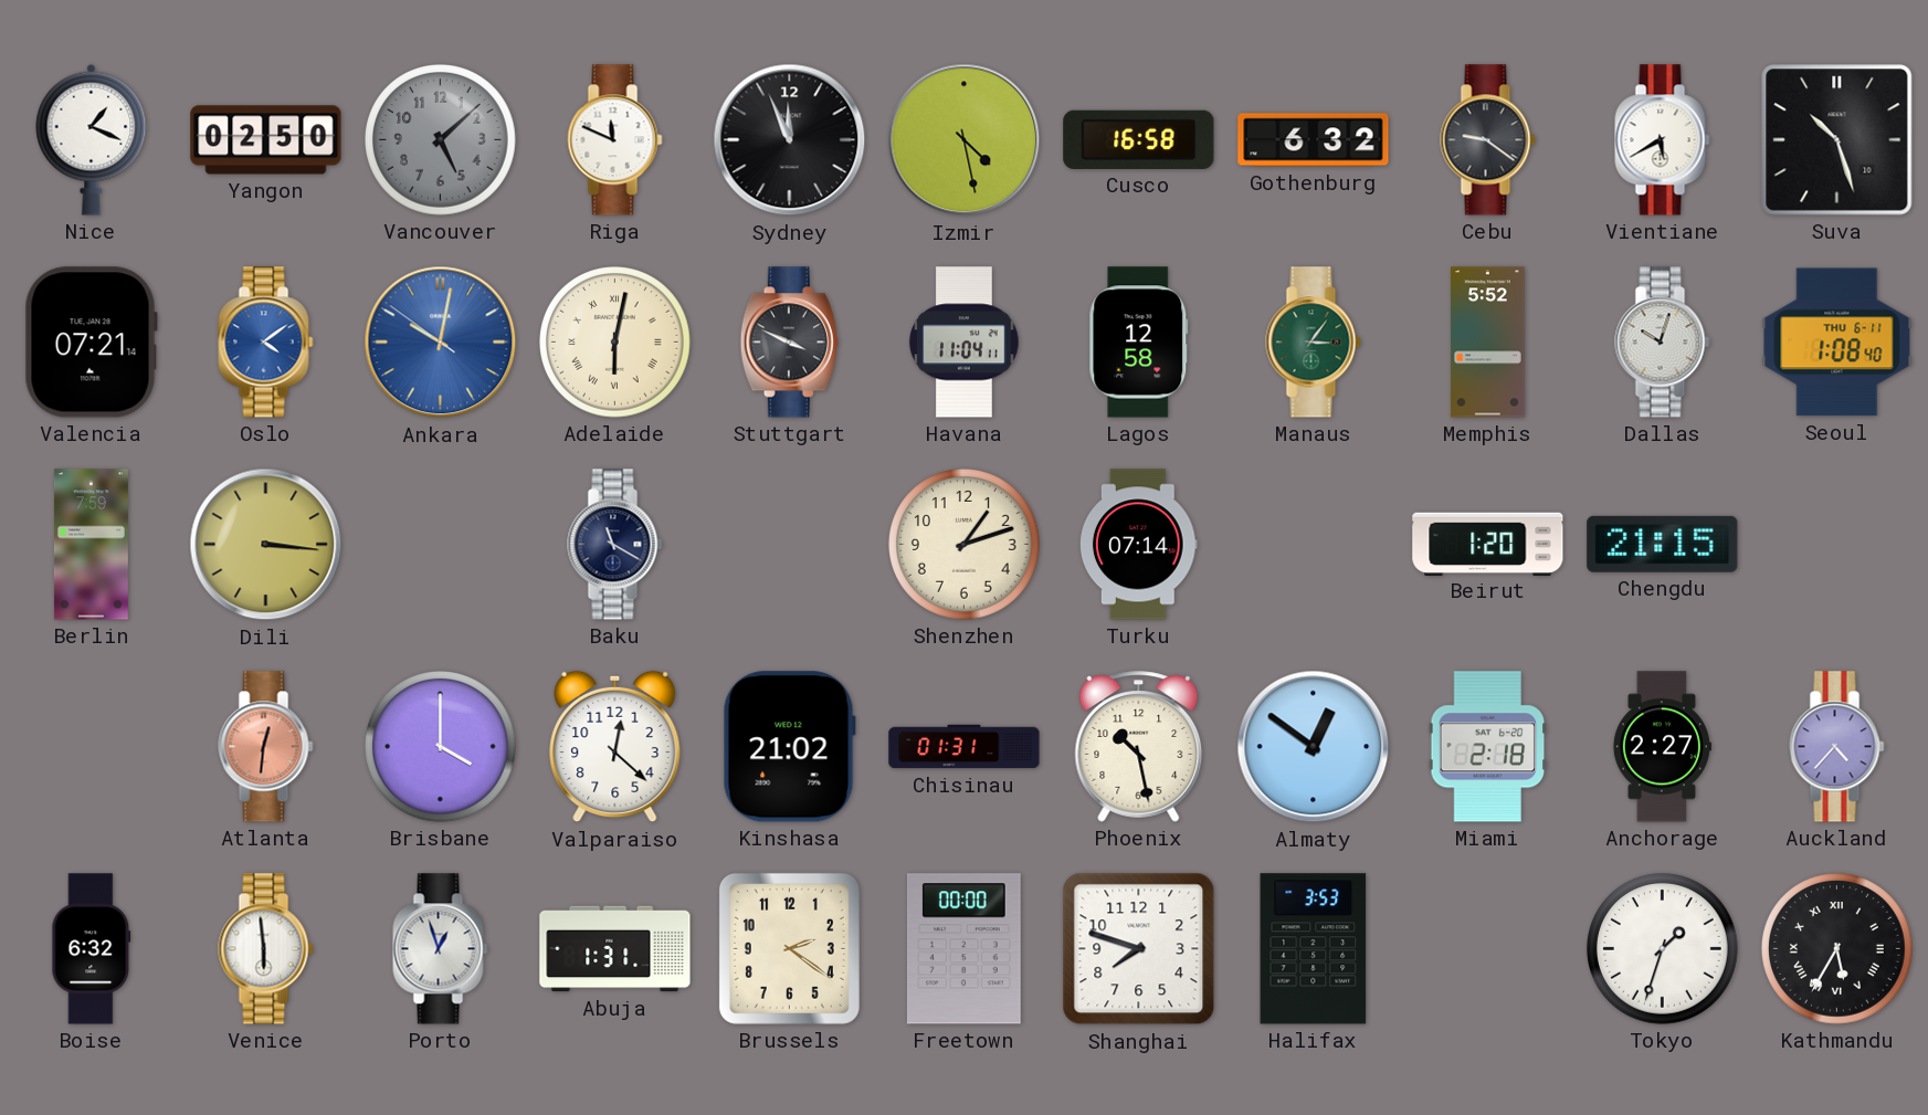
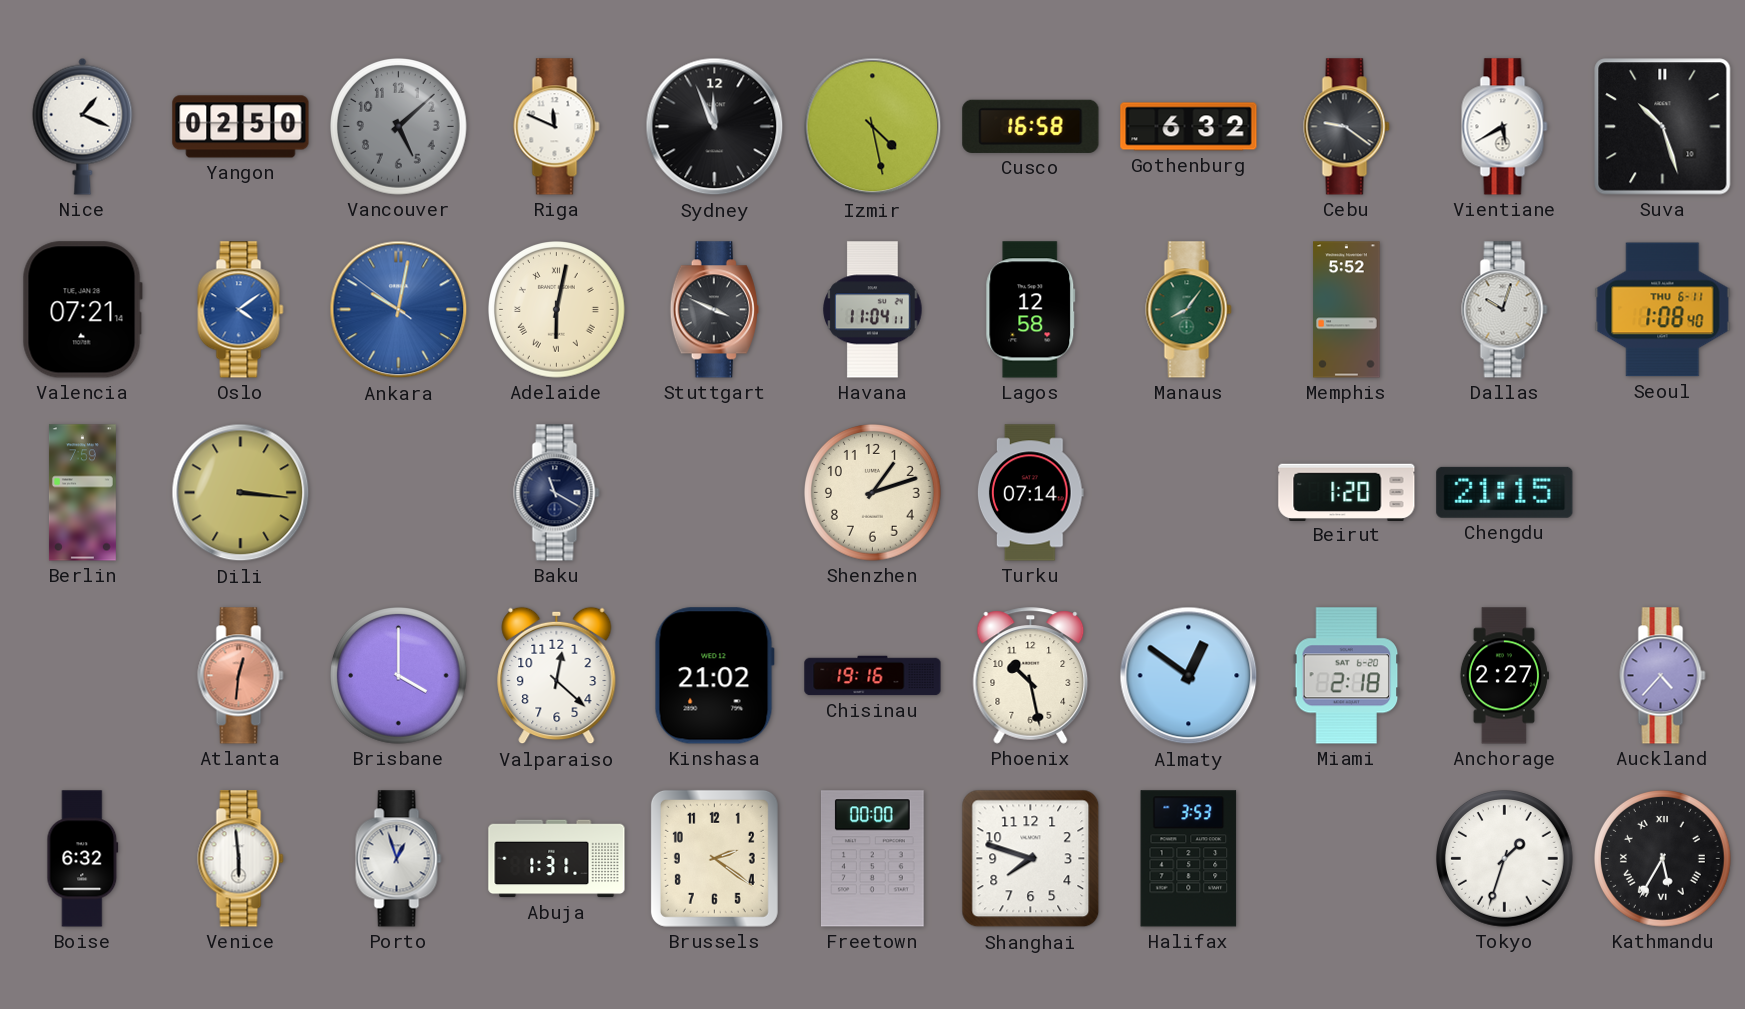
Manaus: 3:06 -> 8:06
Chisinau: 01:31 -> 19:16
